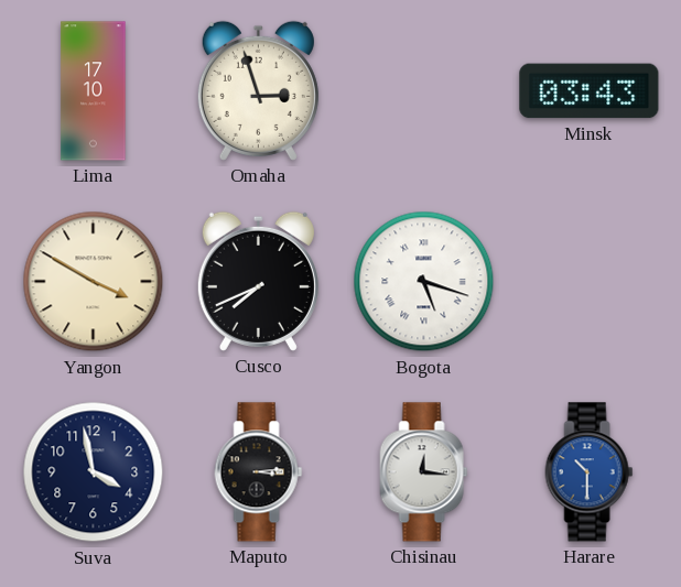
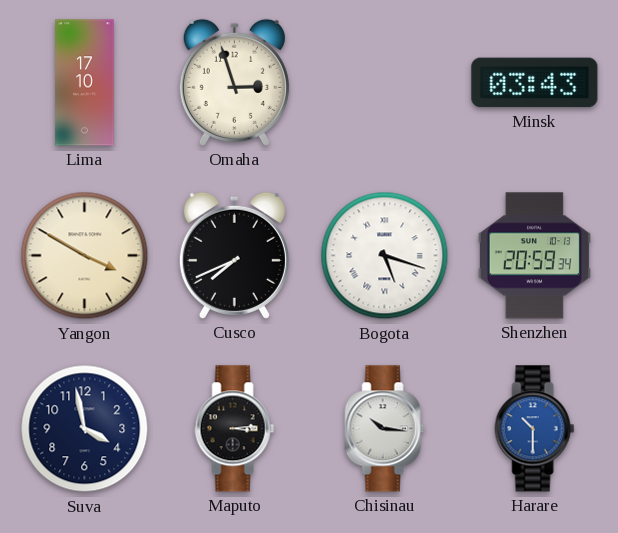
Shenzhen: none -> 20:59
Chisinau: 12:16 -> 10:16
